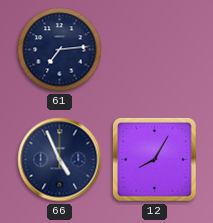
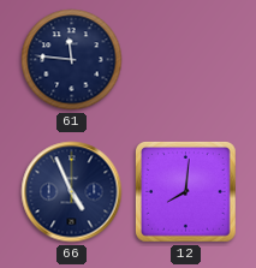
61: 7:14 -> 11:46
12: 8:05 -> 8:01
